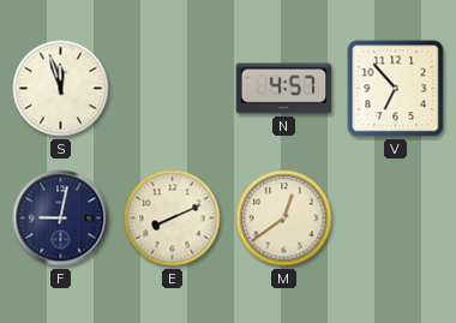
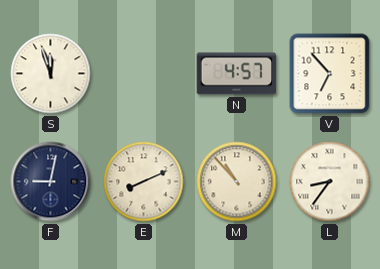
M: 12:39 -> 10:53
L: none -> 8:36
